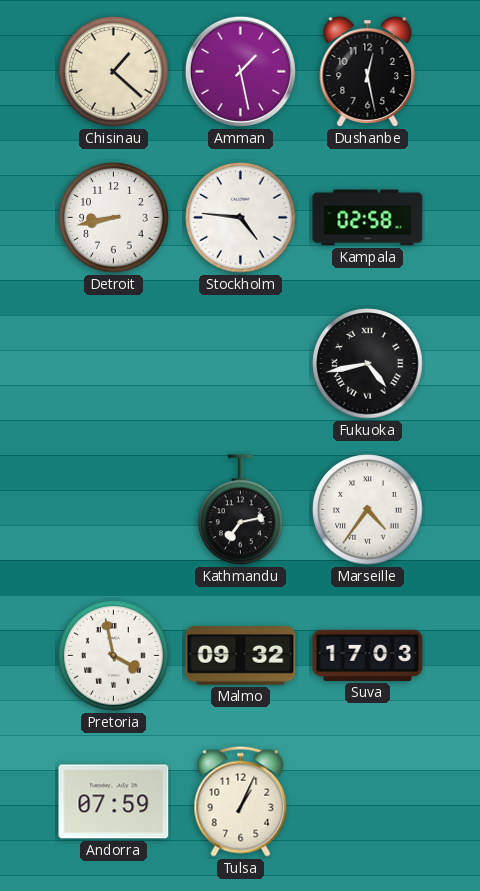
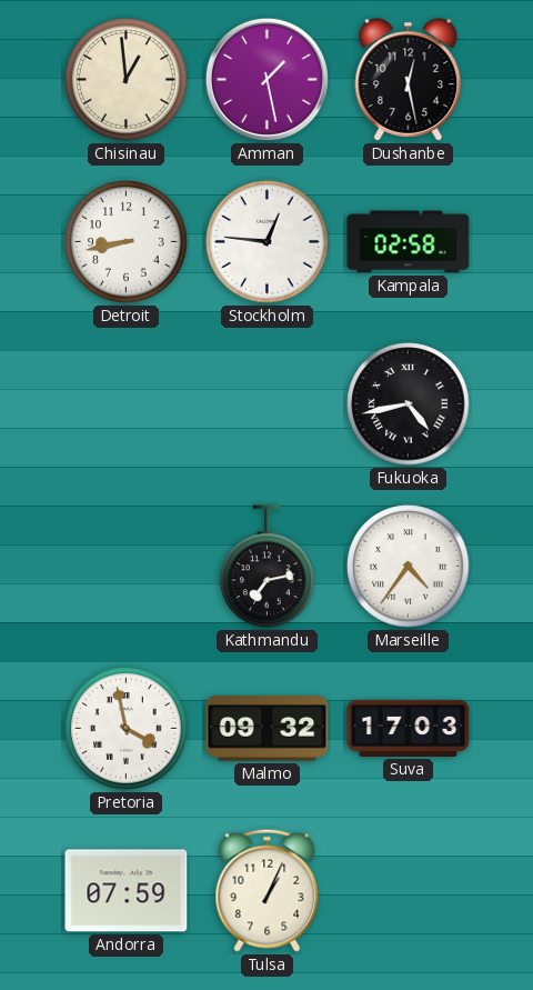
Chisinau: 1:22 -> 12:59
Stockholm: 4:46 -> 12:46
